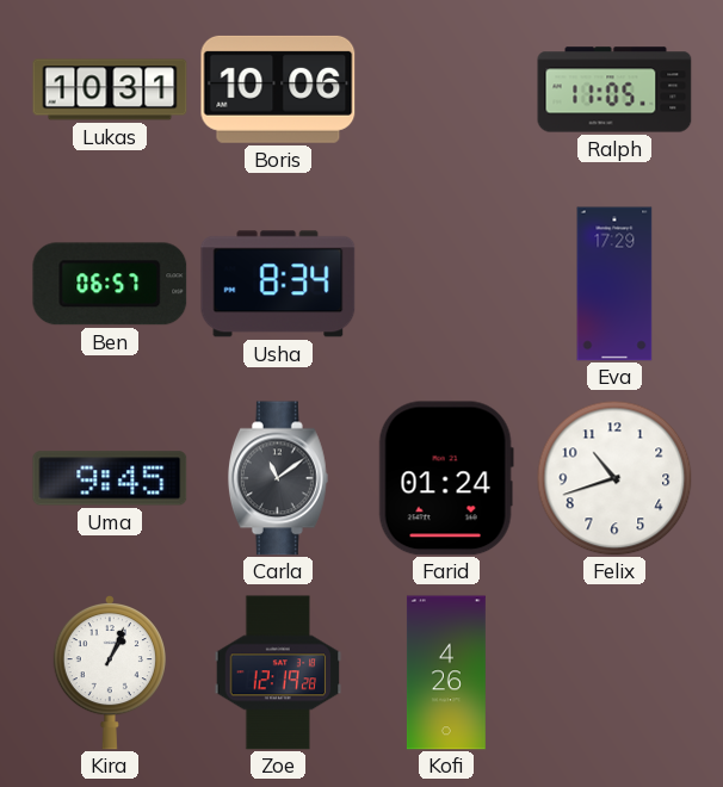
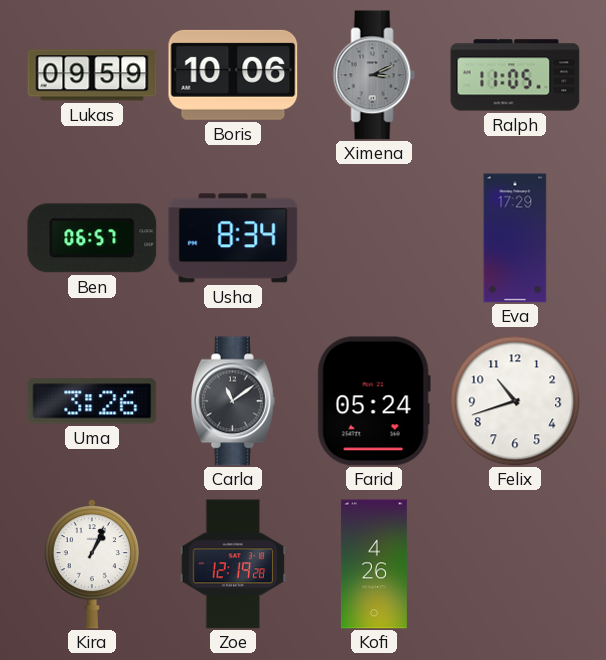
Lukas: 10:31 -> 09:59
Ximena: none -> 3:11
Uma: 9:45 -> 3:26
Farid: 01:24 -> 05:24
